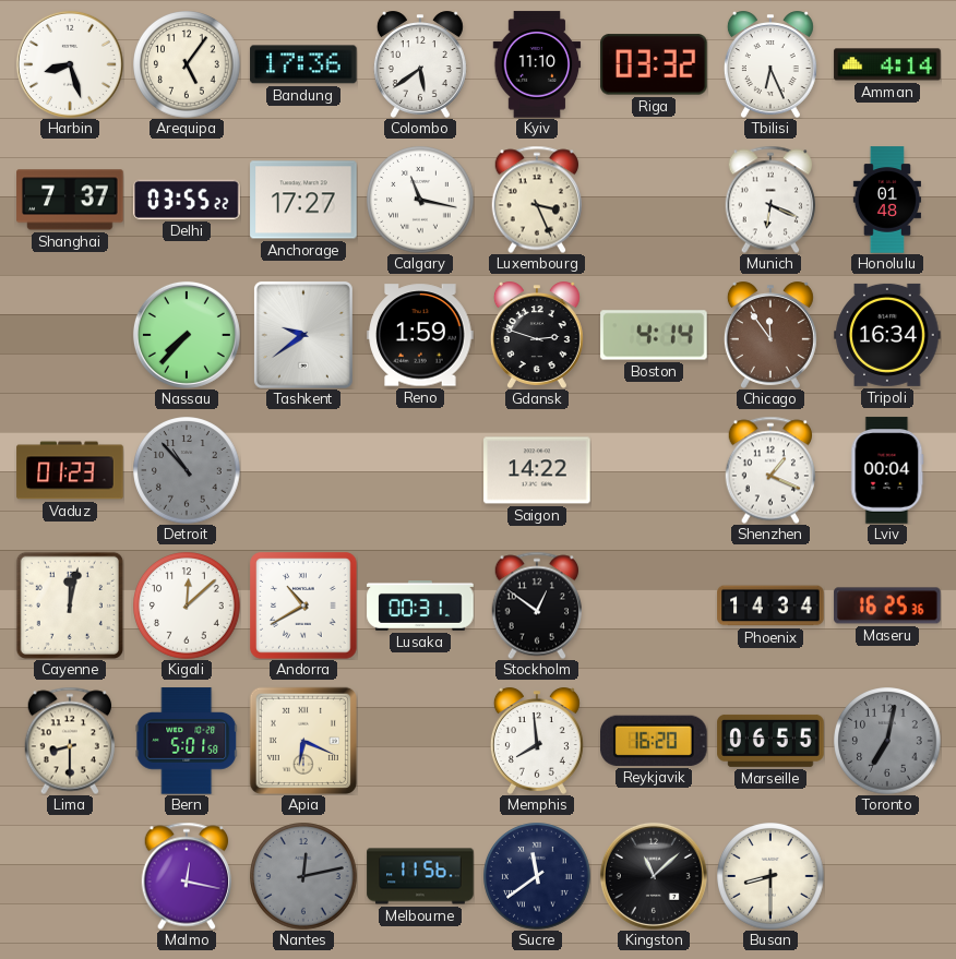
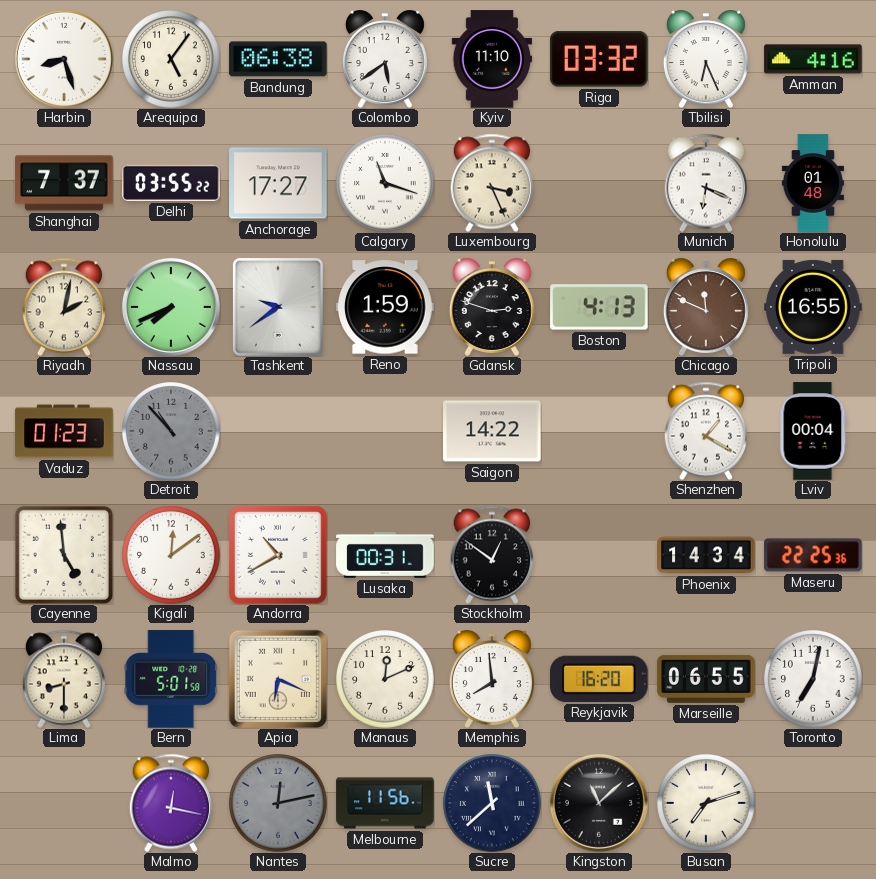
Bandung: 17:36 -> 06:38
Amman: 4:14 -> 4:16
Calgary: 11:17 -> 11:18
Riyadh: none -> 2:02
Nassau: 7:37 -> 7:41
Boston: 4:14 -> 4:13
Chicago: 11:54 -> 11:49
Tripoli: 16:34 -> 16:55
Shenzhen: 1:19 -> 1:20
Cayenne: 12:02 -> 4:59
Kigali: 12:08 -> 12:09
Maseru: 16:25 -> 22:25
Manaus: none -> 12:11
Toronto dial: grey -> white
Sucre: 11:39 -> 11:38
Busan: 8:30 -> 7:12
